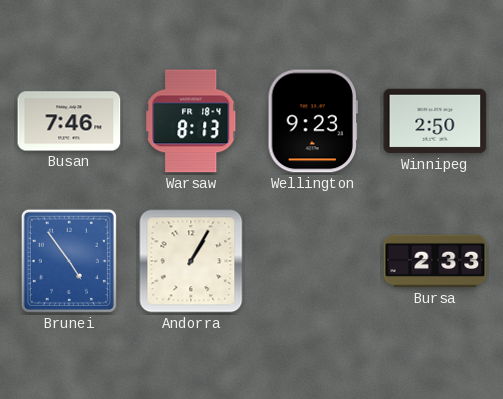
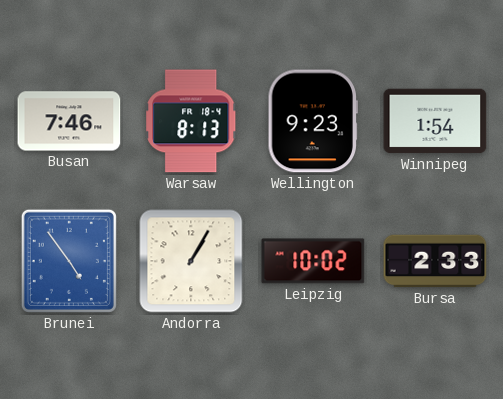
Winnipeg: 2:50 -> 1:54
Leipzig: none -> 10:02
